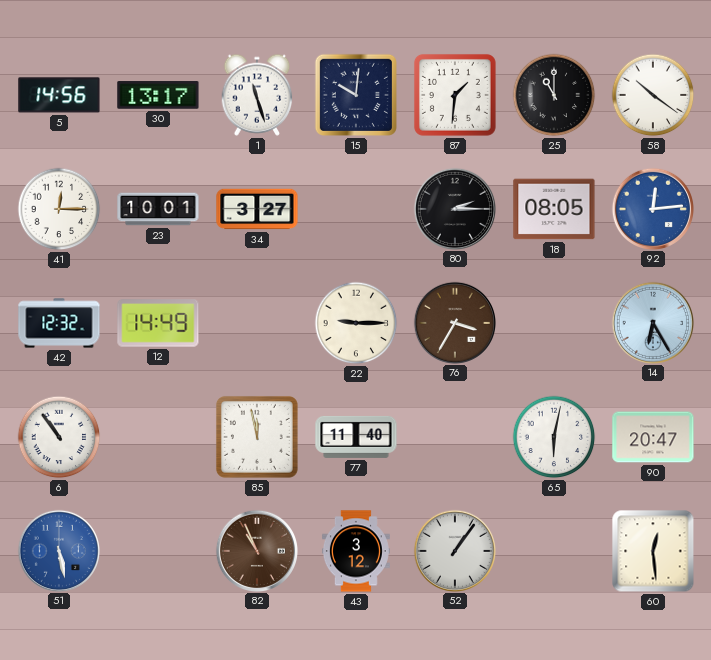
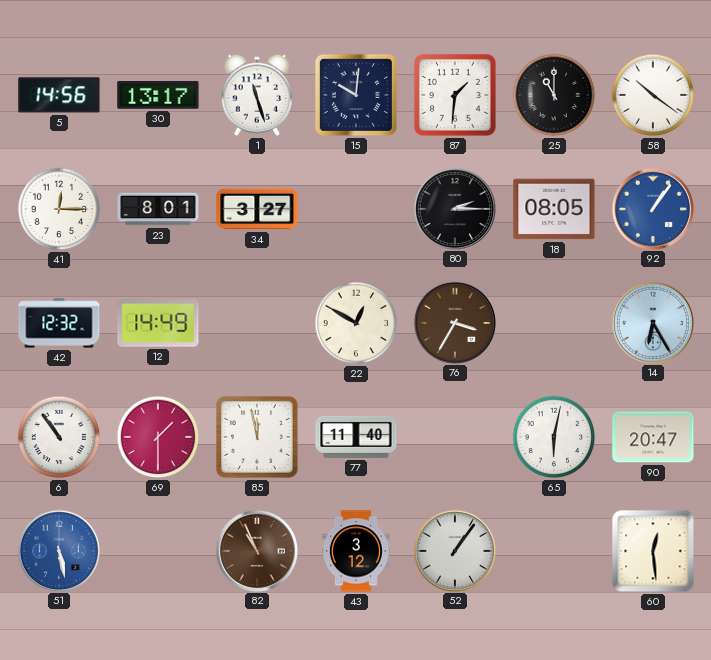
23: 10:01 -> 8:01
92: 12:14 -> 1:06
22: 9:15 -> 12:50
69: none -> 1:30
